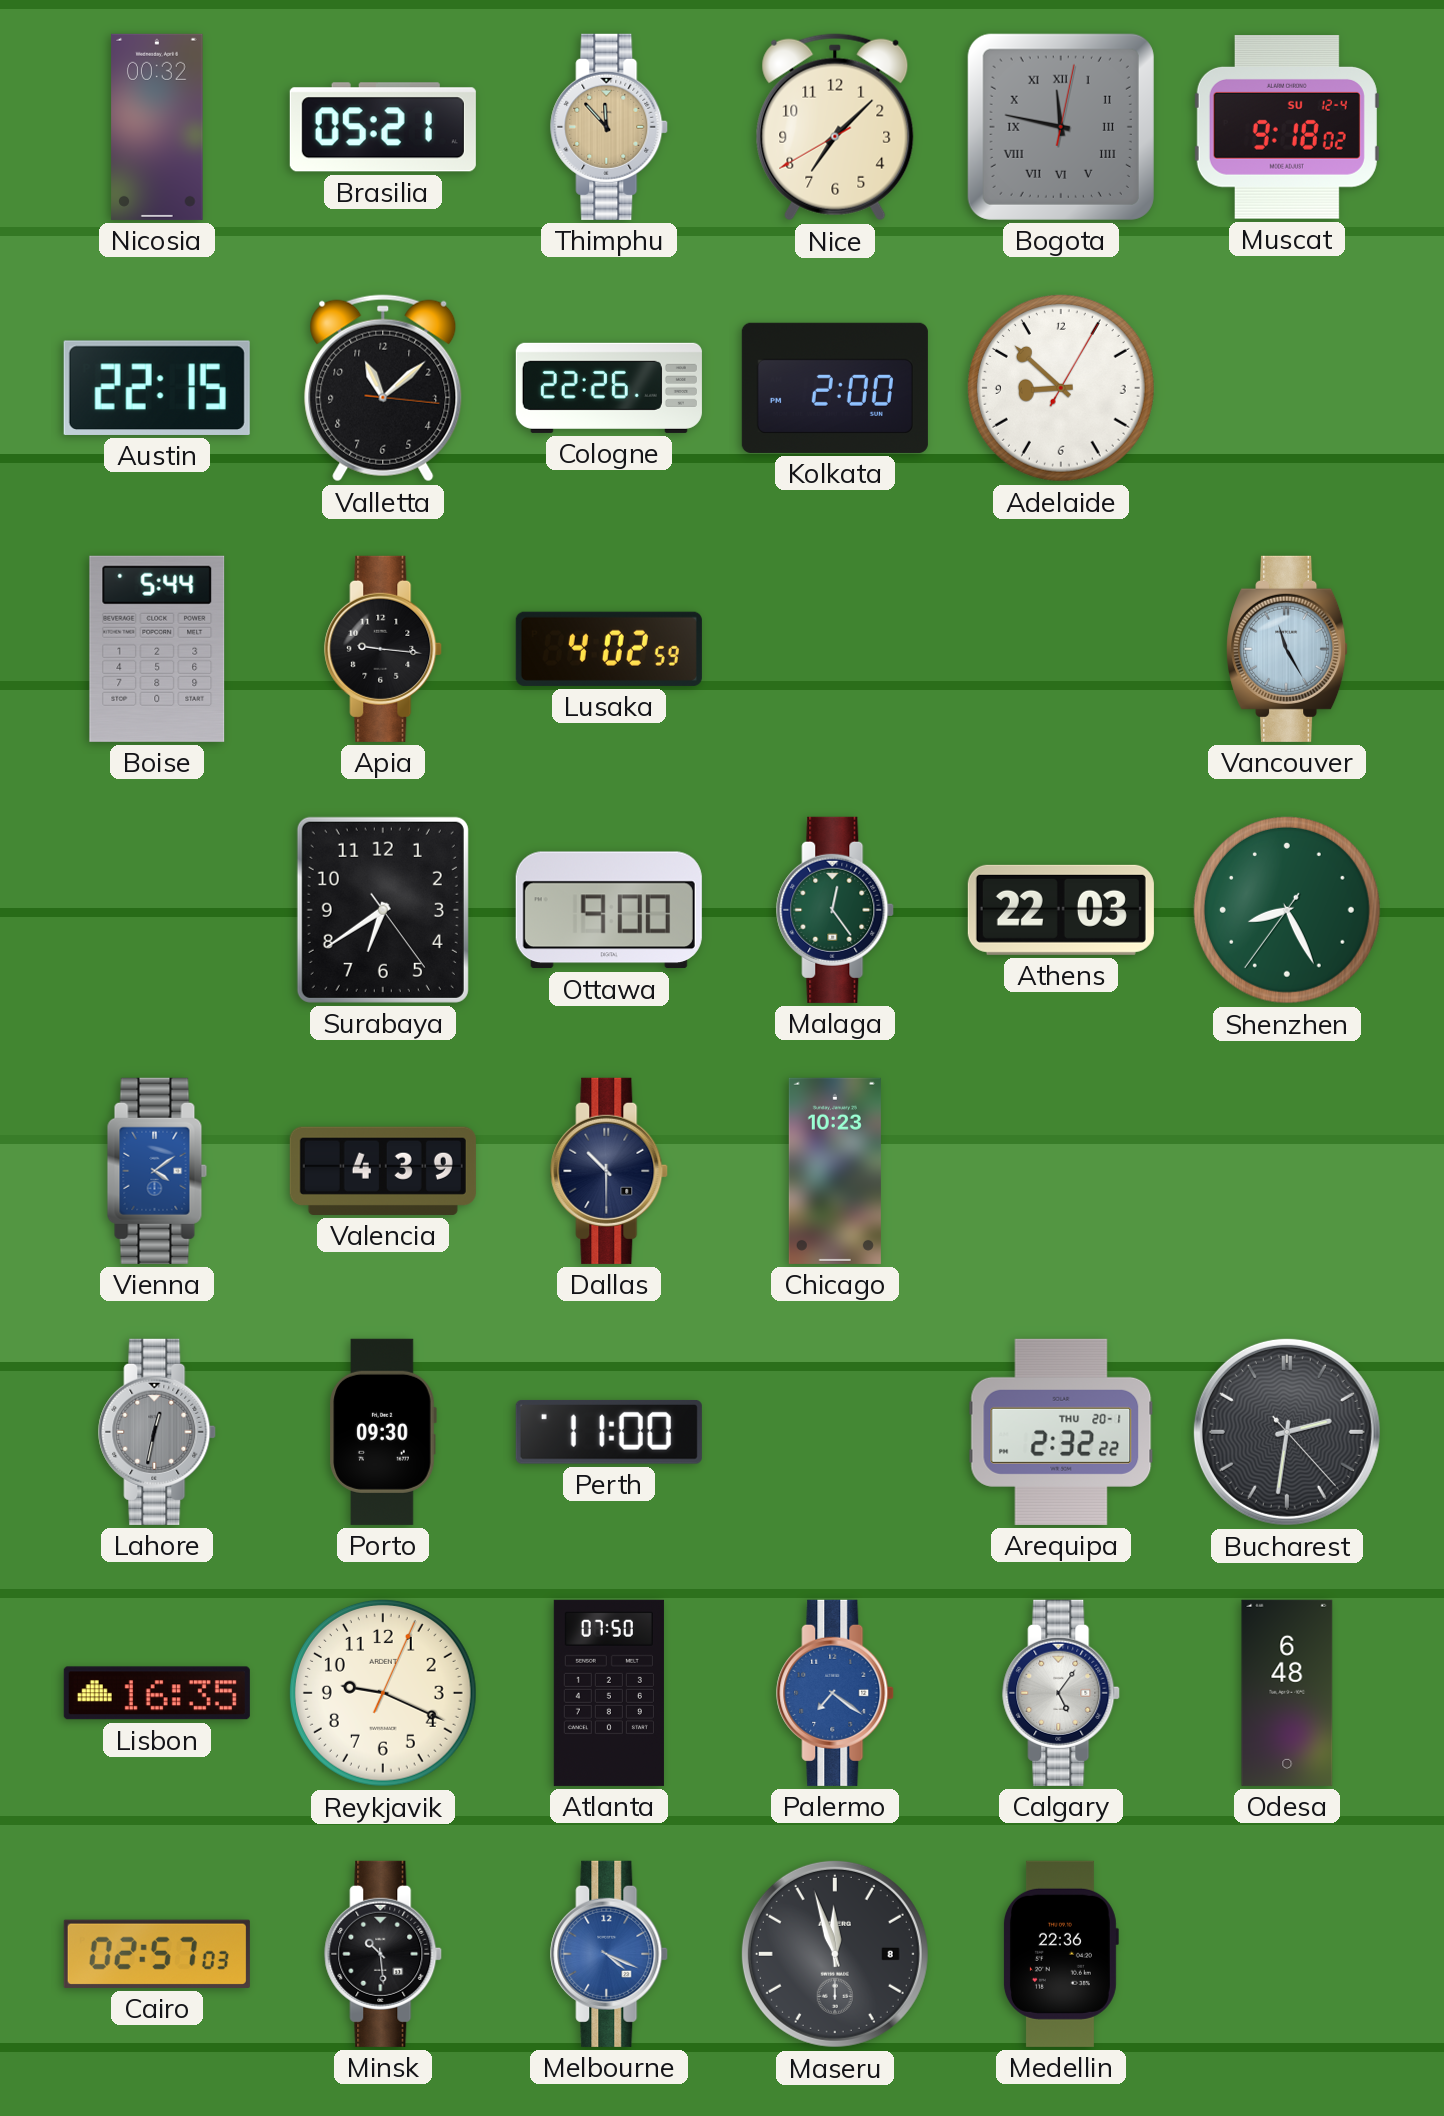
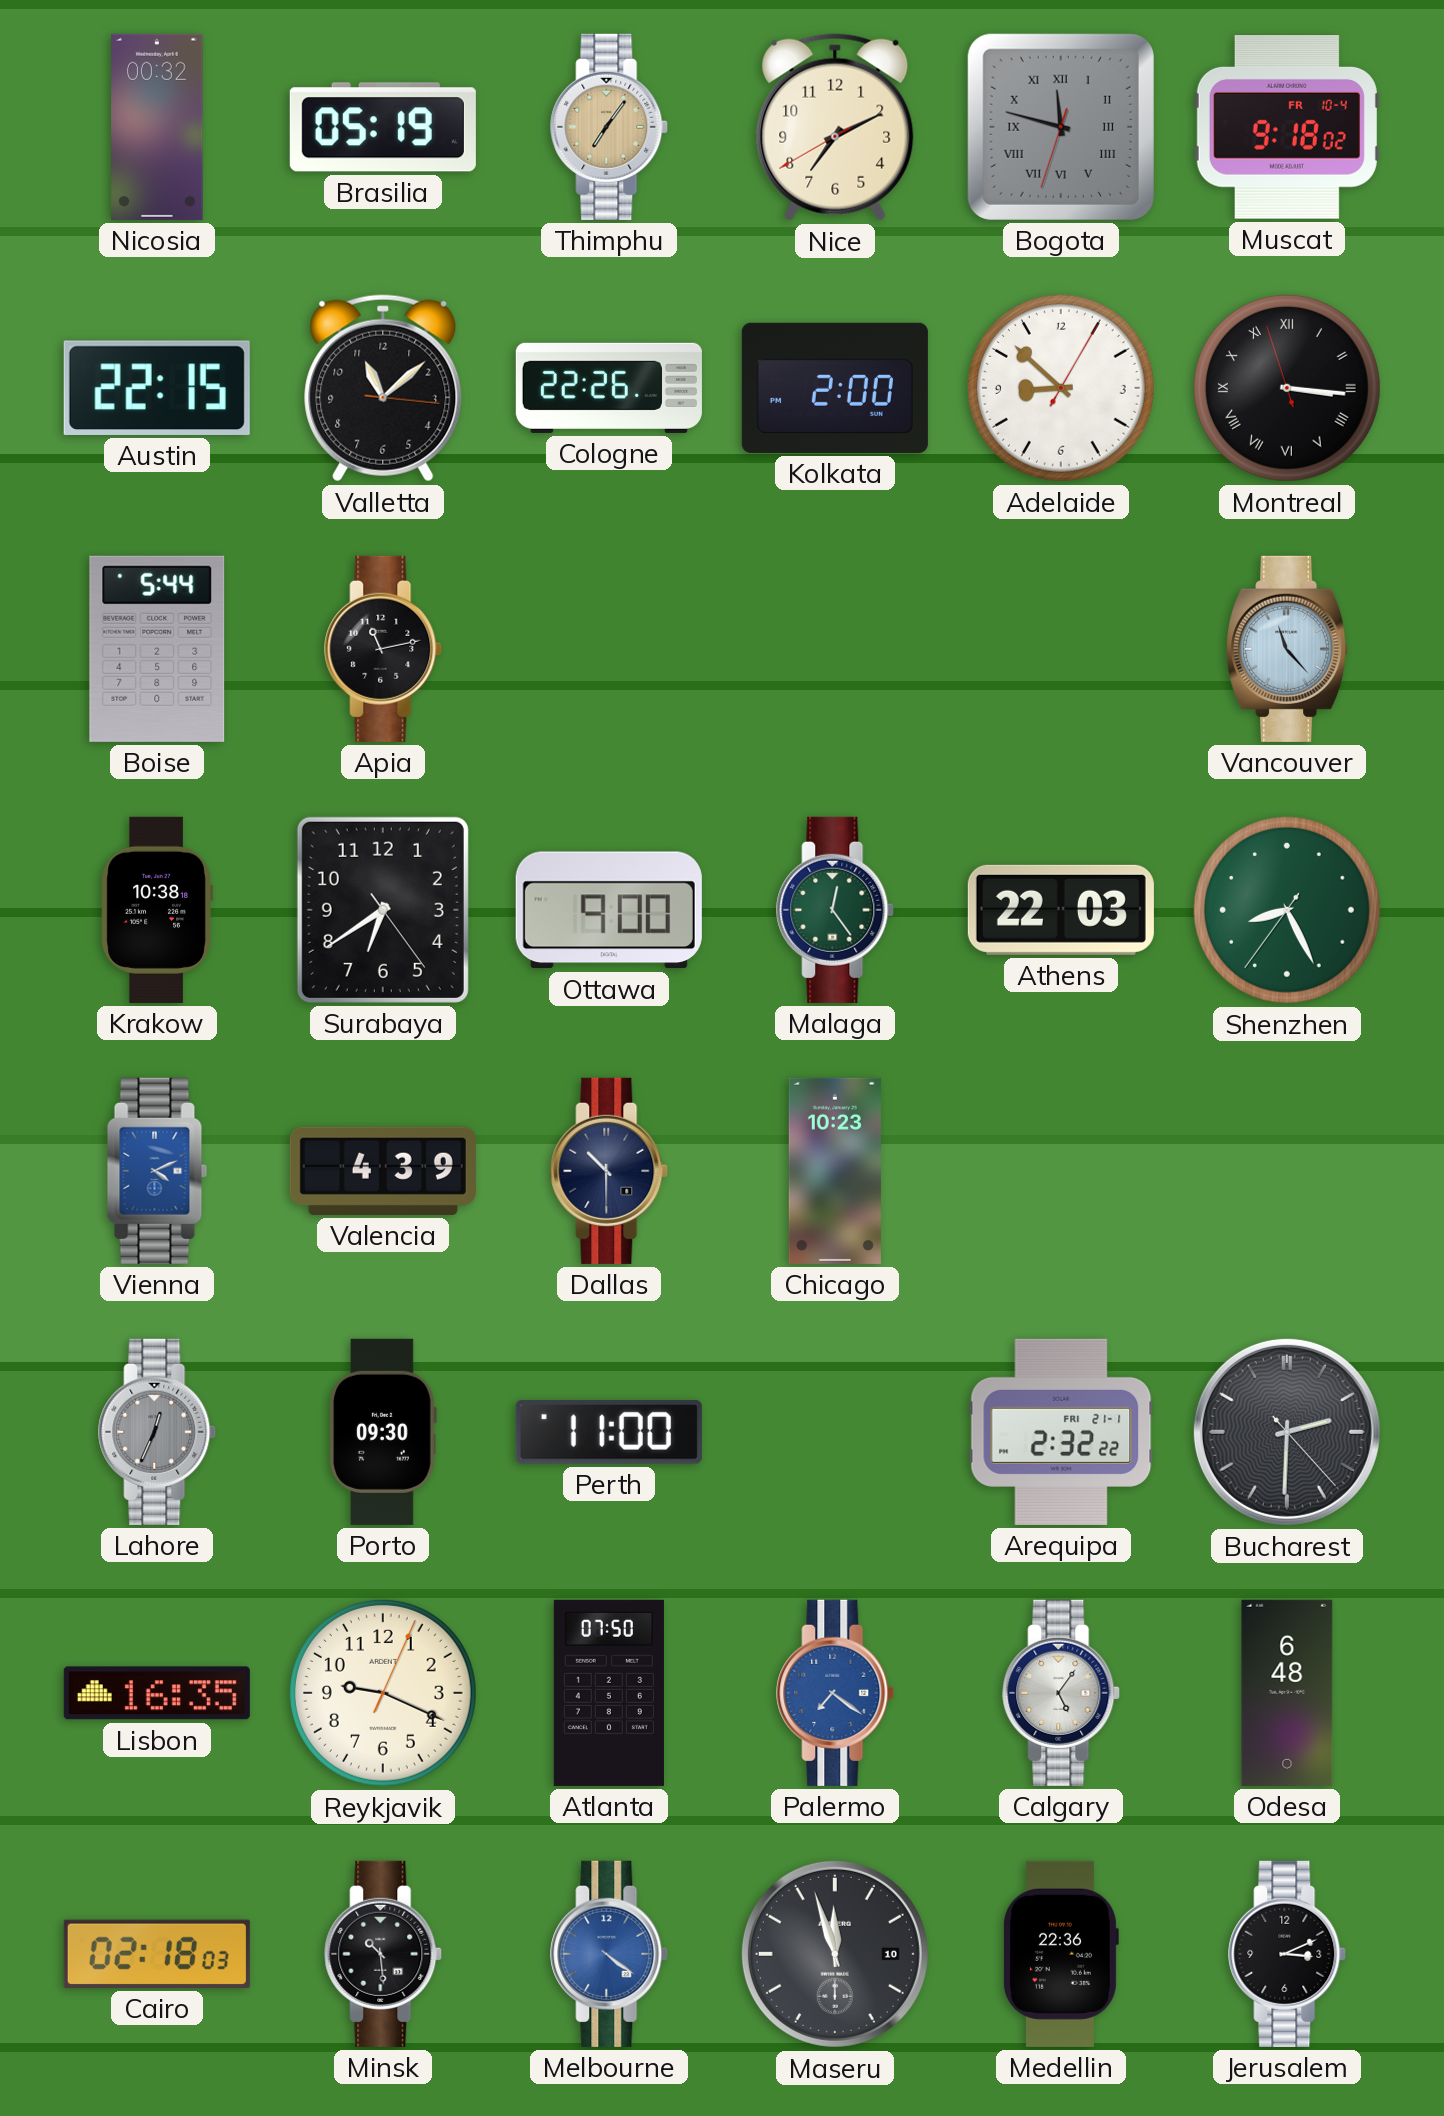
Brasilia: 05:21 -> 05:19
Thimphu: 11:53 -> 7:06
Nice: 7:07 -> 7:10
Bogota: 11:47:02 -> 11:47:33
Muscat date: SU 12-4 -> FR 10-4
Montreal: none -> 3:15
Apia: 9:16 -> 11:13
Lusaka: 4:02 -> none
Vancouver: 11:25 -> 11:23
Krakow: none -> 10:38
Vienna: 4:09 -> 4:11
Lahore: 12:32 -> 12:34
Arequipa date: THU 20-1 -> FRI 21-1
Bucharest: 2:31 -> 2:30
Cairo: 02:57 -> 02:18
Melbourne: 4:19 -> 4:21
Maseru date: 8 -> 10
Jerusalem: none -> 3:11
